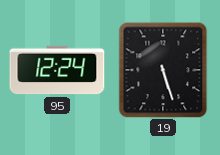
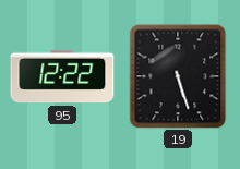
95: 12:24 -> 12:22
